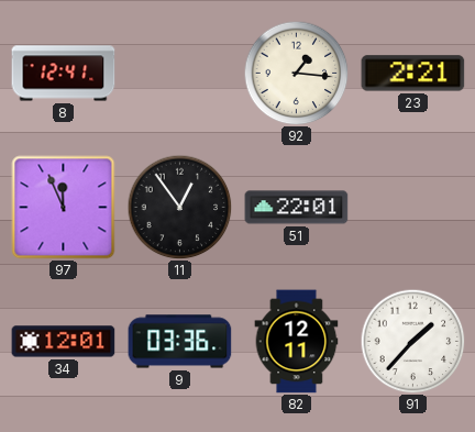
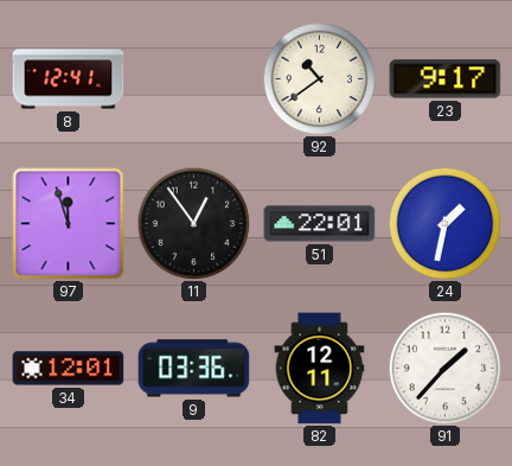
92: 1:16 -> 10:39
23: 2:21 -> 9:17
97: 11:56 -> 11:57
24: none -> 1:32
